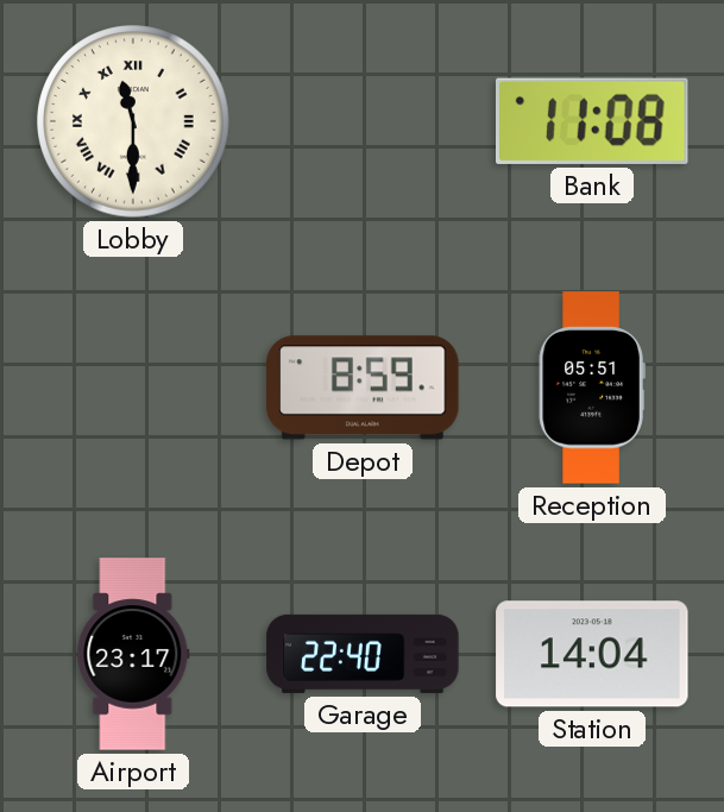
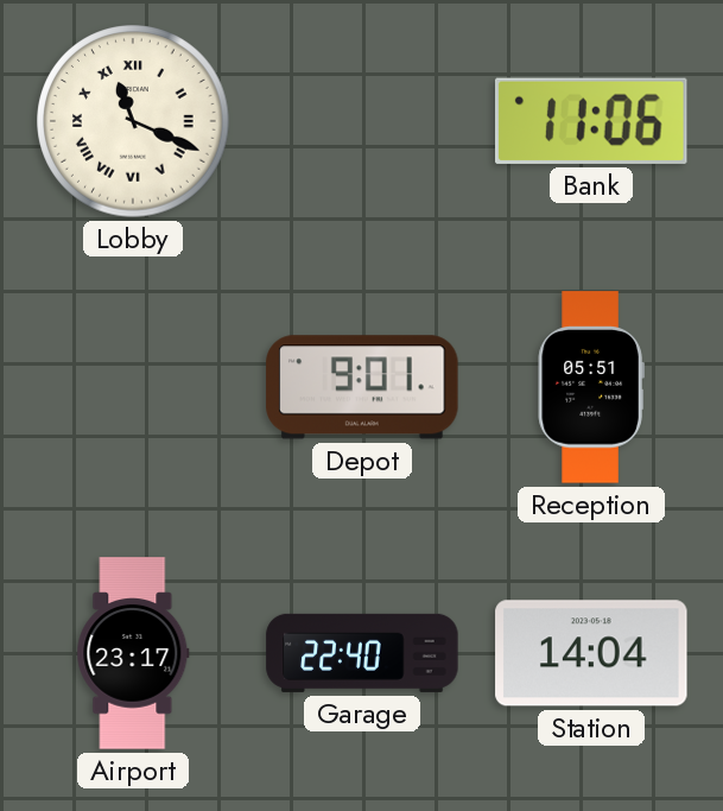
Lobby: 11:30 -> 11:19
Bank: 11:08 -> 11:06
Depot: 8:59 -> 9:01
